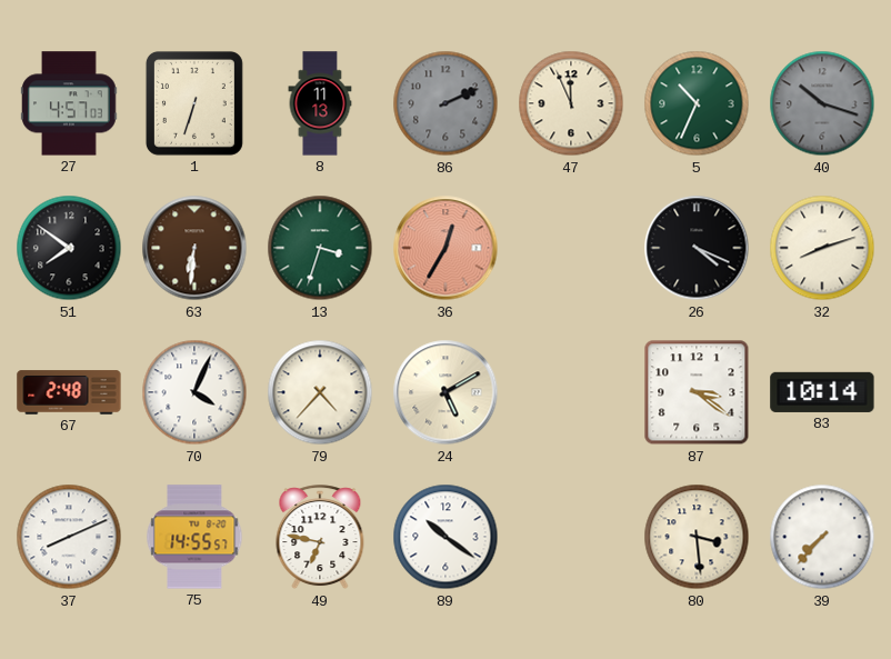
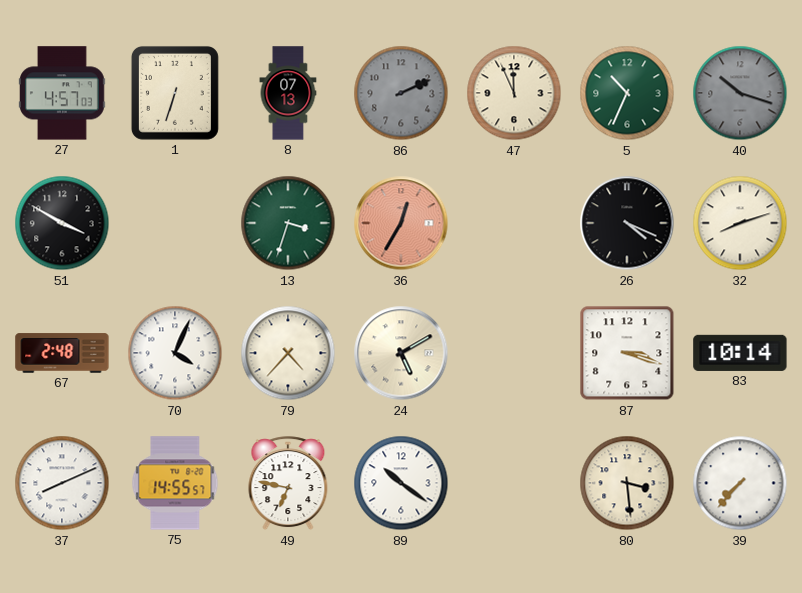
8: 11:13 -> 07:13
51: 7:51 -> 3:50
63: 6:31 -> none
87: 3:21 -> 3:18
